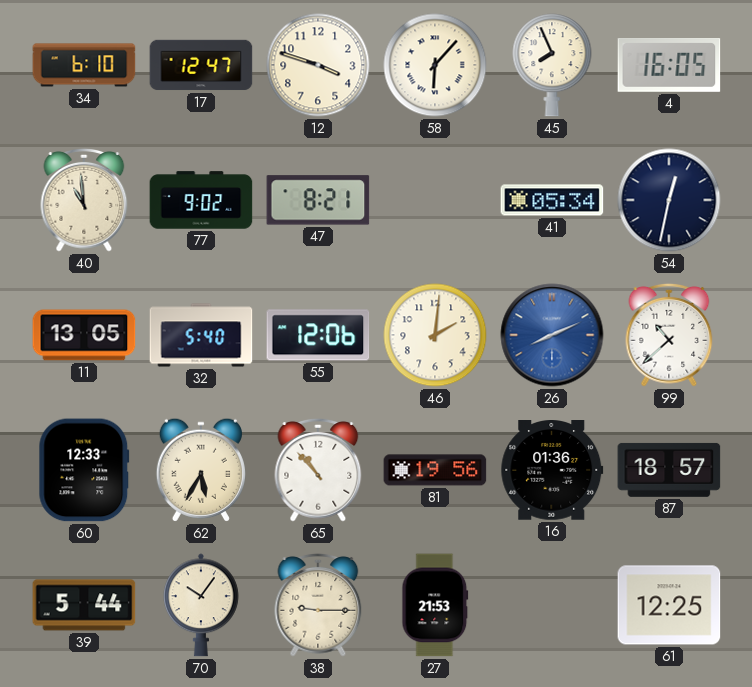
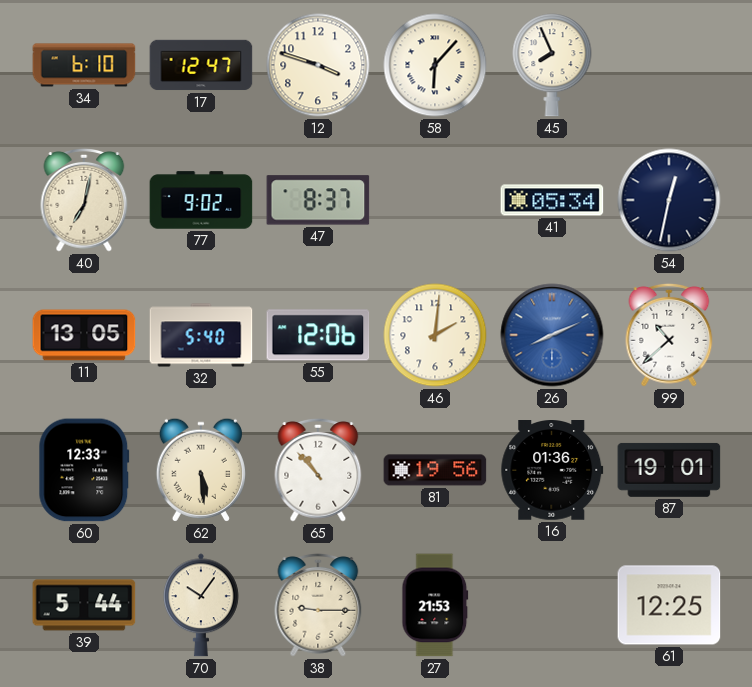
4: 16:05 -> none
40: 10:59 -> 7:02
47: 8:21 -> 8:37
62: 5:35 -> 5:29
87: 18:57 -> 19:01
